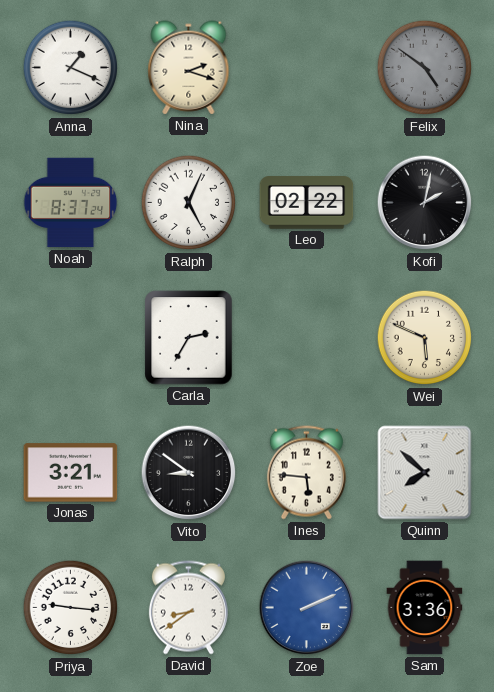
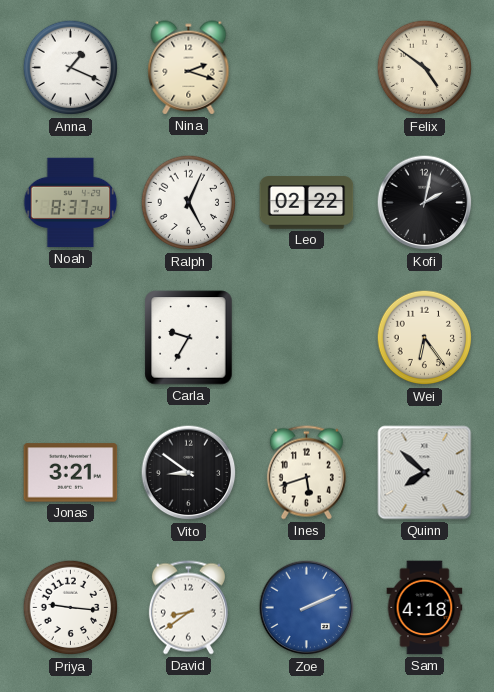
Felix dial: grey -> cream
Carla: 2:35 -> 9:35
Wei: 5:49 -> 6:24
Ines: 5:46 -> 5:42
Sam: 3:36 -> 4:18
